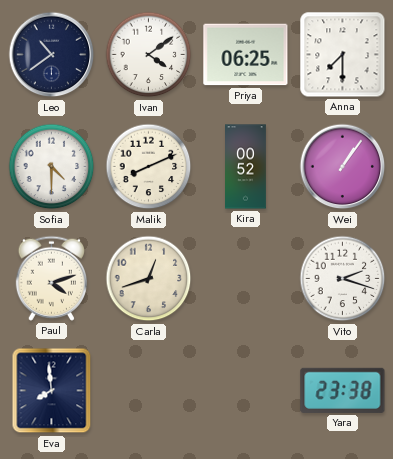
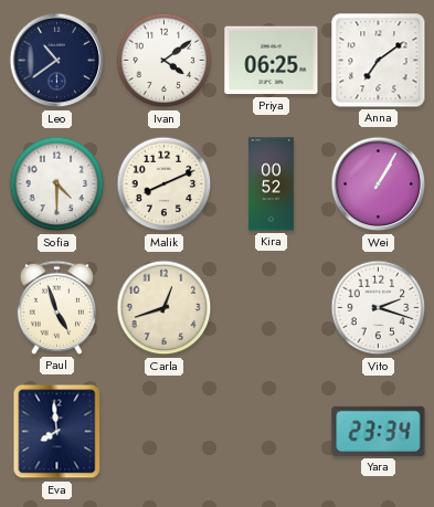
Anna: 7:30 -> 7:09
Wei: 1:06 -> 1:05
Paul: 4:12 -> 4:57
Yara: 23:38 -> 23:34
